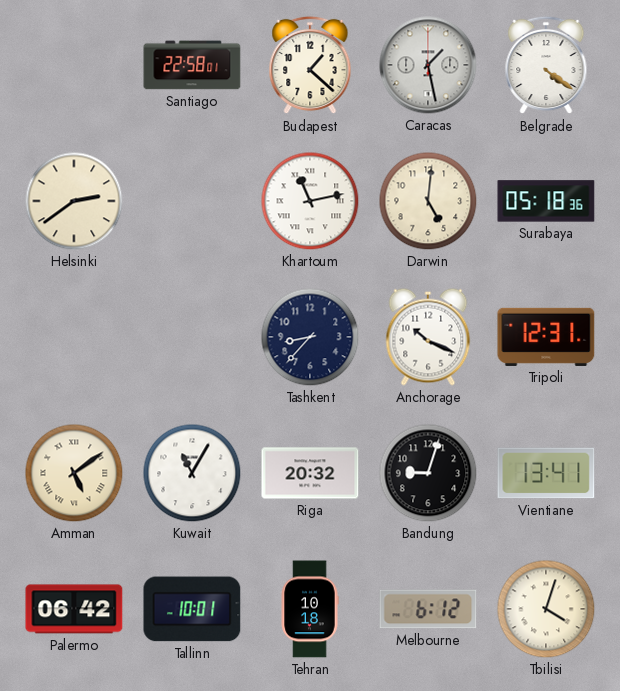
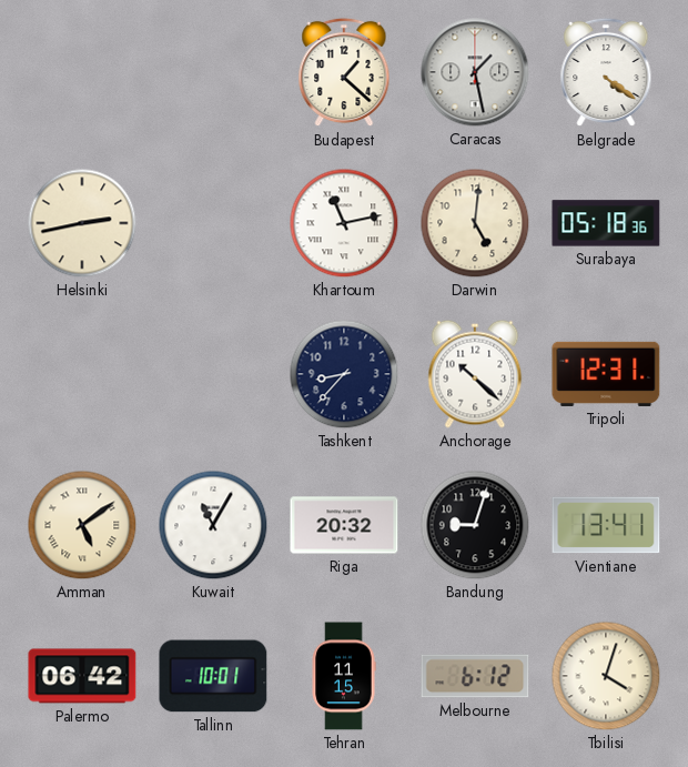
Santiago: 22:58 -> none
Helsinki: 2:39 -> 2:43
Anchorage: 10:19 -> 10:22
Tehran: 10:18 -> 11:15
